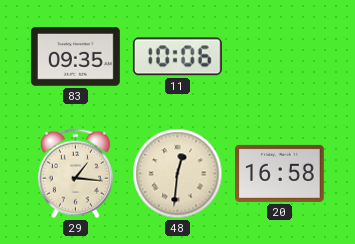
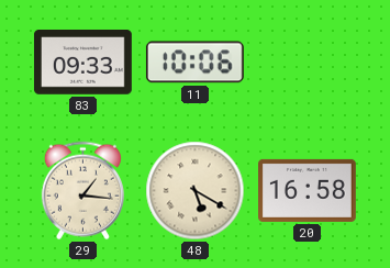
83: 09:35 -> 09:33
48: 12:31 -> 5:20
